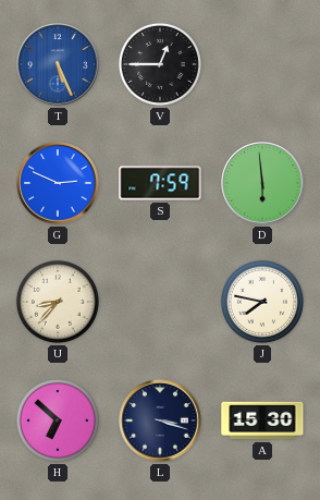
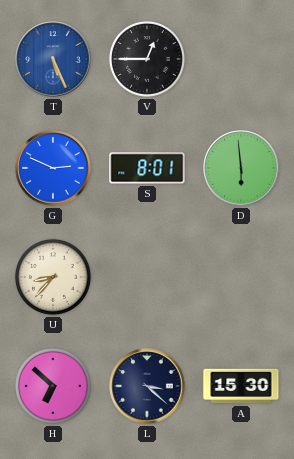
S: 7:59 -> 8:01
J: 7:47 -> none
L: 3:18 -> 3:22
